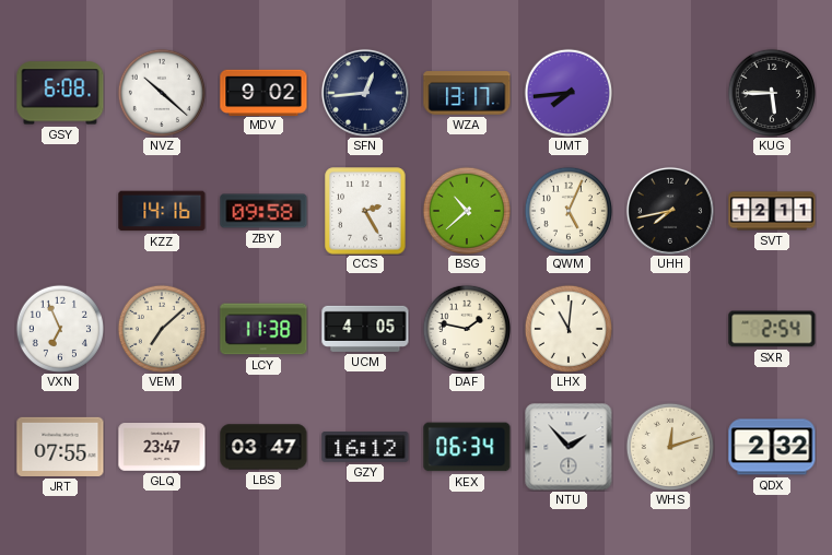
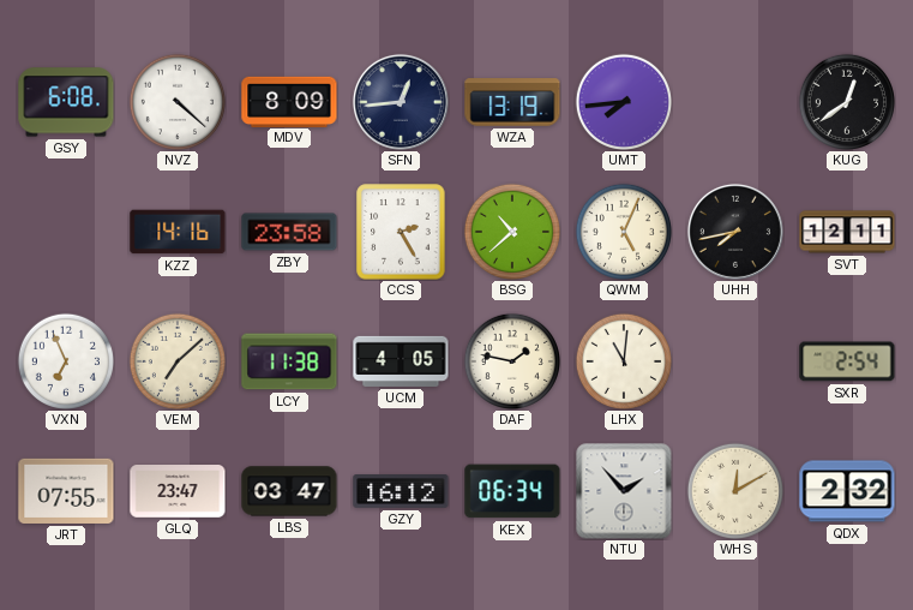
NVZ: 10:22 -> 4:22
MDV: 9:02 -> 8:09
WZA: 13:17 -> 13:19
KUG: 5:45 -> 12:39
ZBY: 09:58 -> 23:58
WHS: 12:12 -> 12:10
